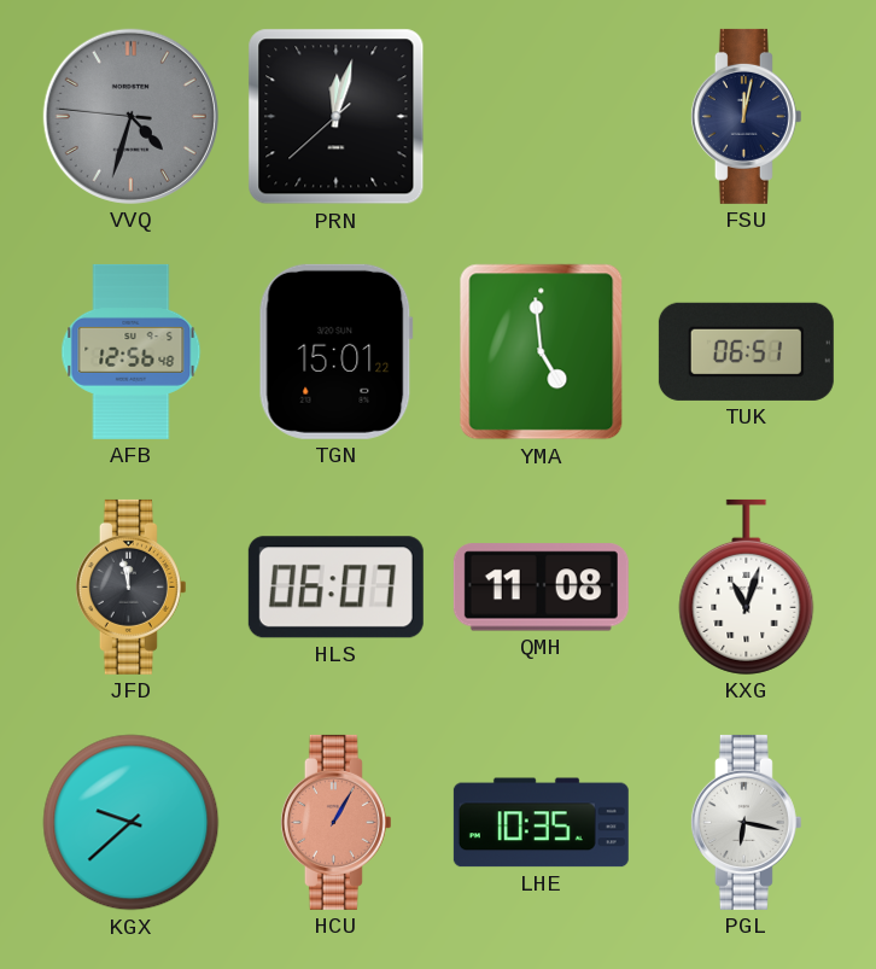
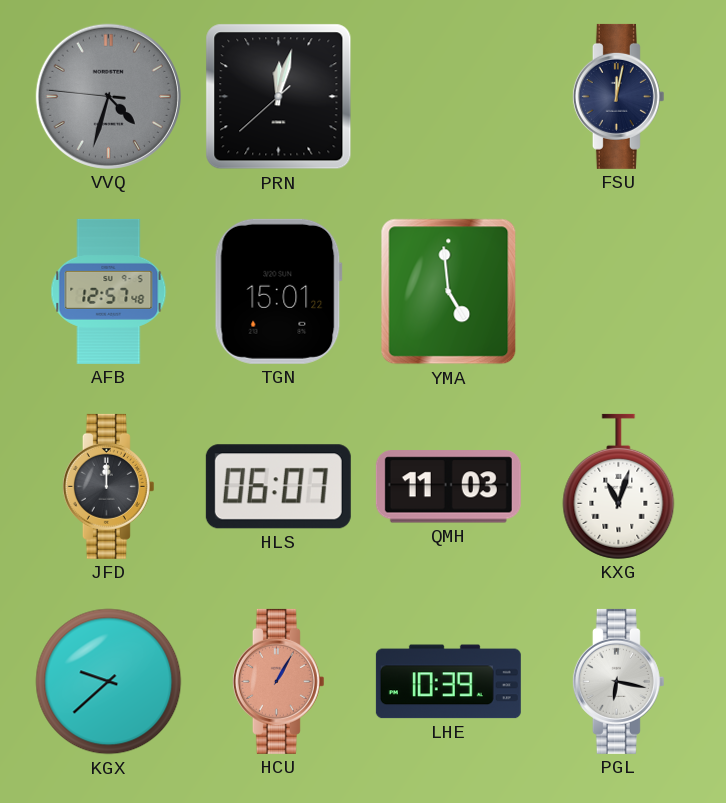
AFB: 12:56 -> 12:57
TUK: 06:51 -> none
JFD: 11:58 -> 12:00
QMH: 11:08 -> 11:03
LHE: 10:35 -> 10:39
